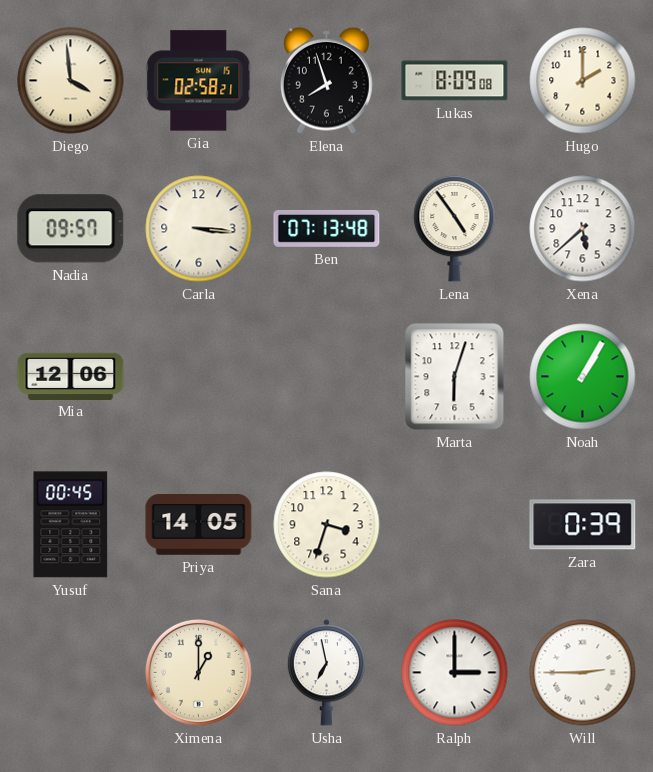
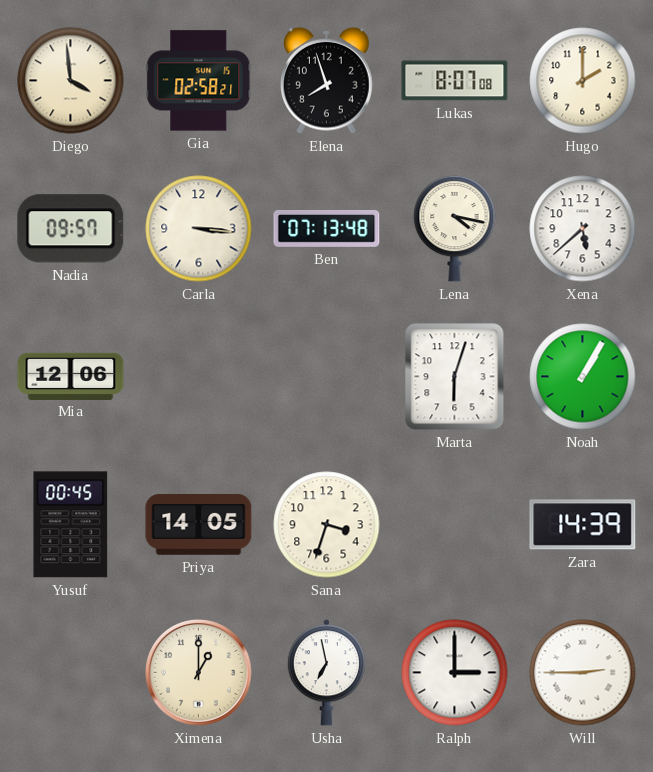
Lukas: 8:09 -> 8:07
Lena: 4:54 -> 4:17
Zara: 0:39 -> 14:39
